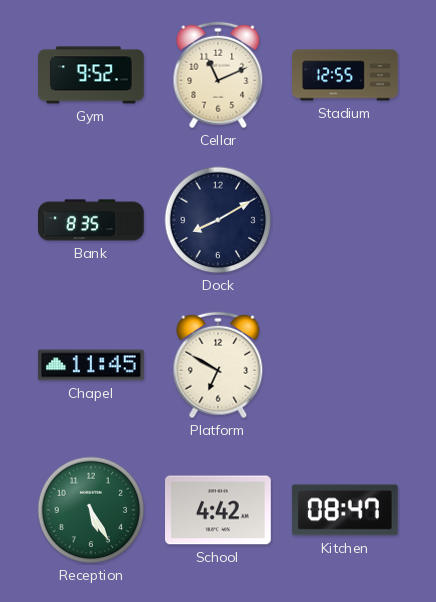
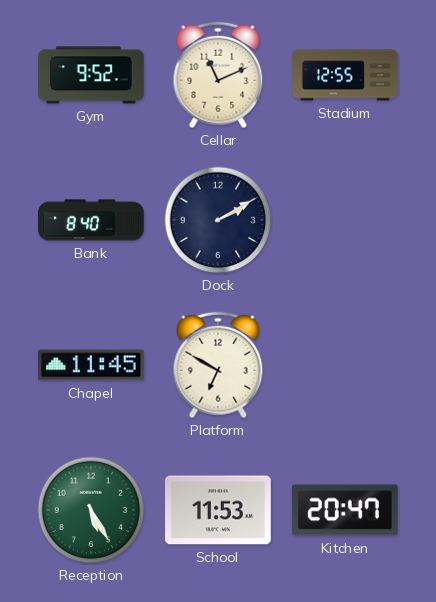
Bank: 8:35 -> 8:40
Dock: 8:10 -> 2:10
School: 4:42 -> 11:53
Kitchen: 08:47 -> 20:47
